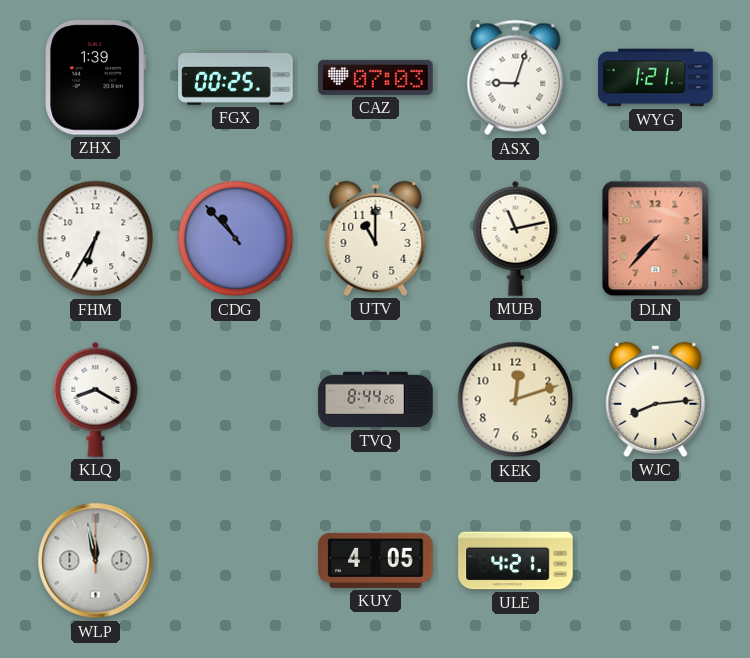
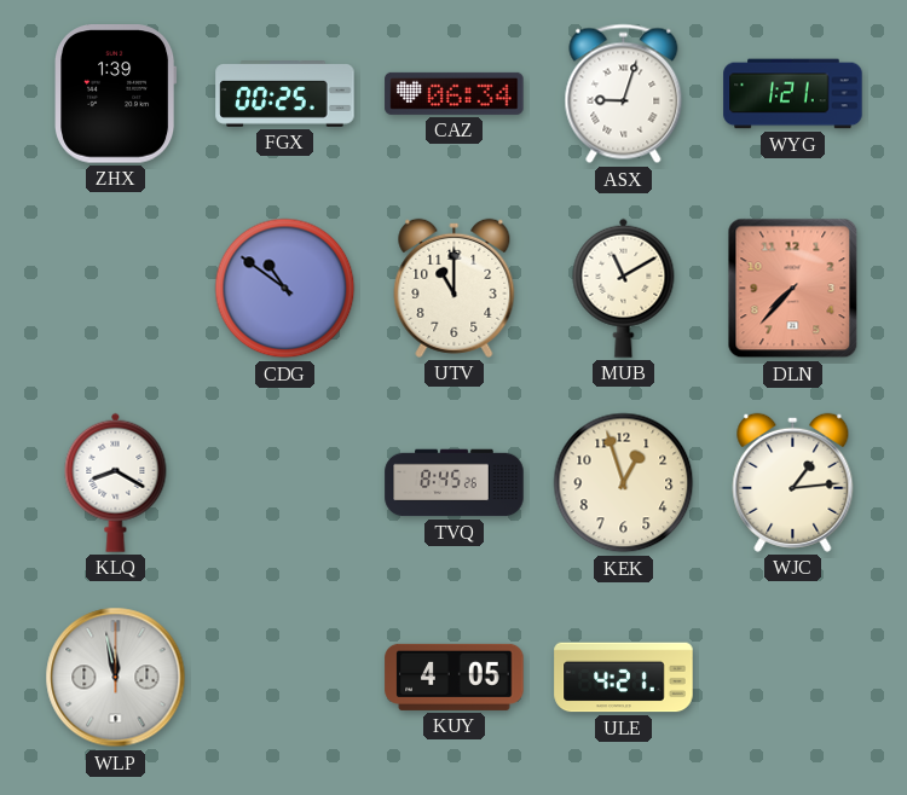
CAZ: 07:03 -> 06:34
FHM: 6:35 -> none
CDG: 10:53 -> 10:51
MUB: 11:13 -> 11:10
TVQ: 8:44 -> 8:45
KEK: 12:12 -> 12:57
WJC: 8:14 -> 1:14
